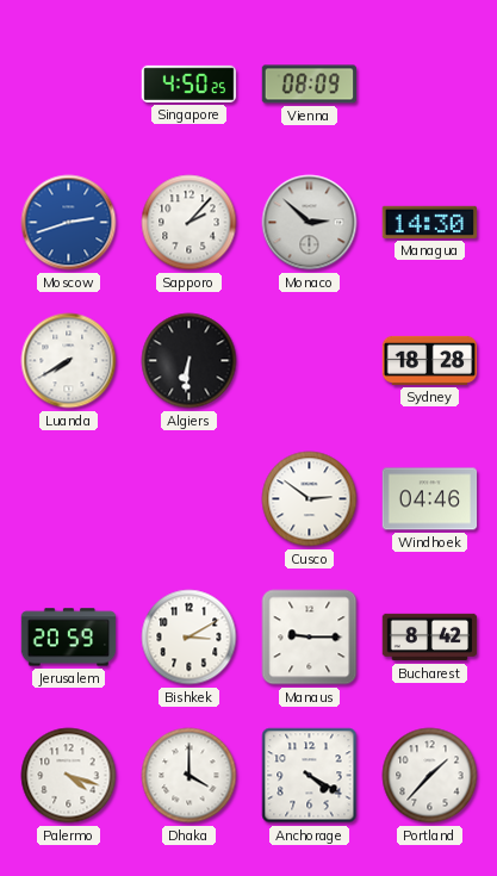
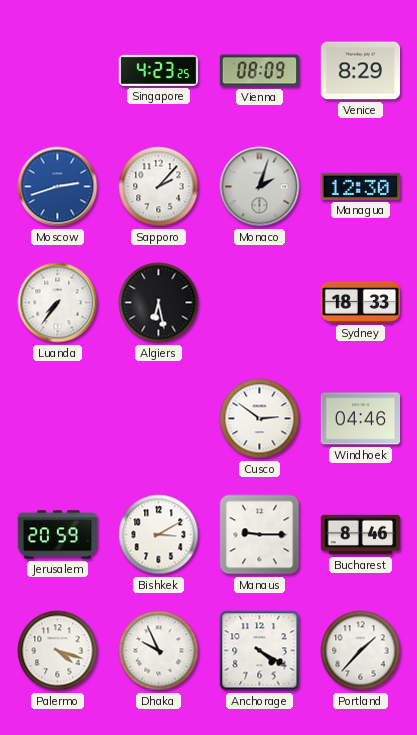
Singapore: 4:50 -> 4:23
Venice: none -> 8:29
Monaco: 2:52 -> 2:03
Managua: 14:30 -> 12:30
Luanda: 7:40 -> 7:36
Algiers: 6:31 -> 6:28
Sydney: 18:28 -> 18:33
Bucharest: 8:42 -> 8:46
Dhaka: 4:00 -> 9:56
